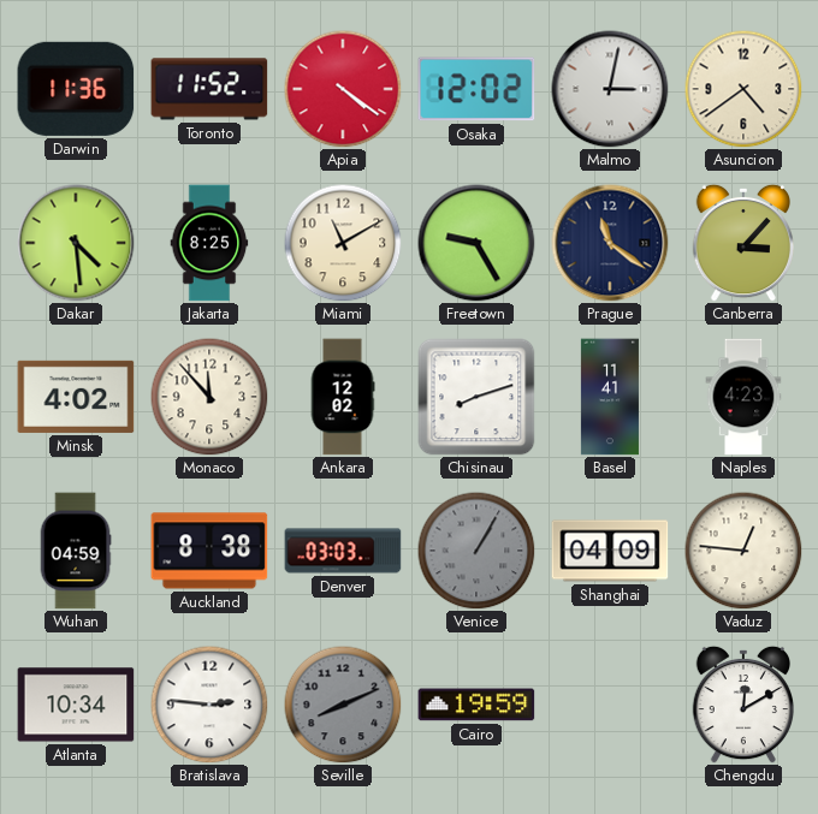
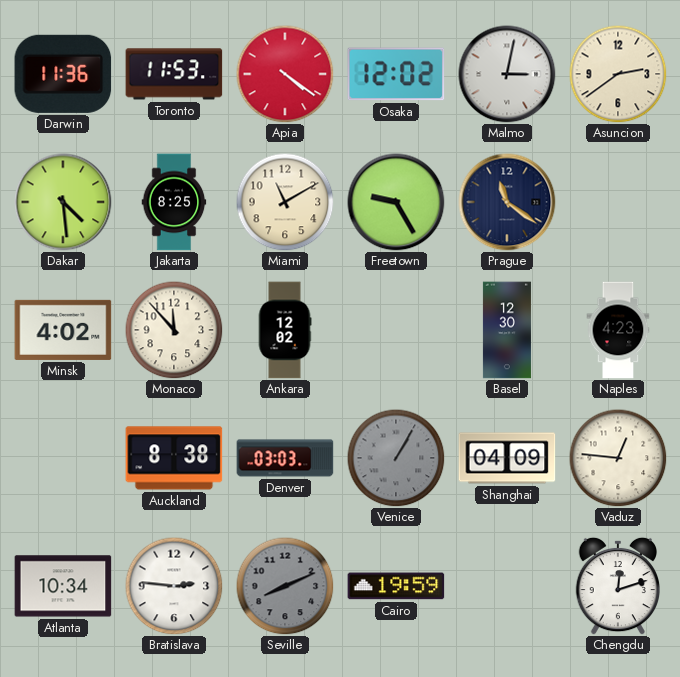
Toronto: 11:52 -> 11:53
Asuncion: 4:39 -> 2:39
Canberra: 3:07 -> none
Chisinau: 8:12 -> none
Basel: 11:41 -> 12:30
Wuhan: 04:59 -> none
Chengdu: 12:10 -> 12:12
